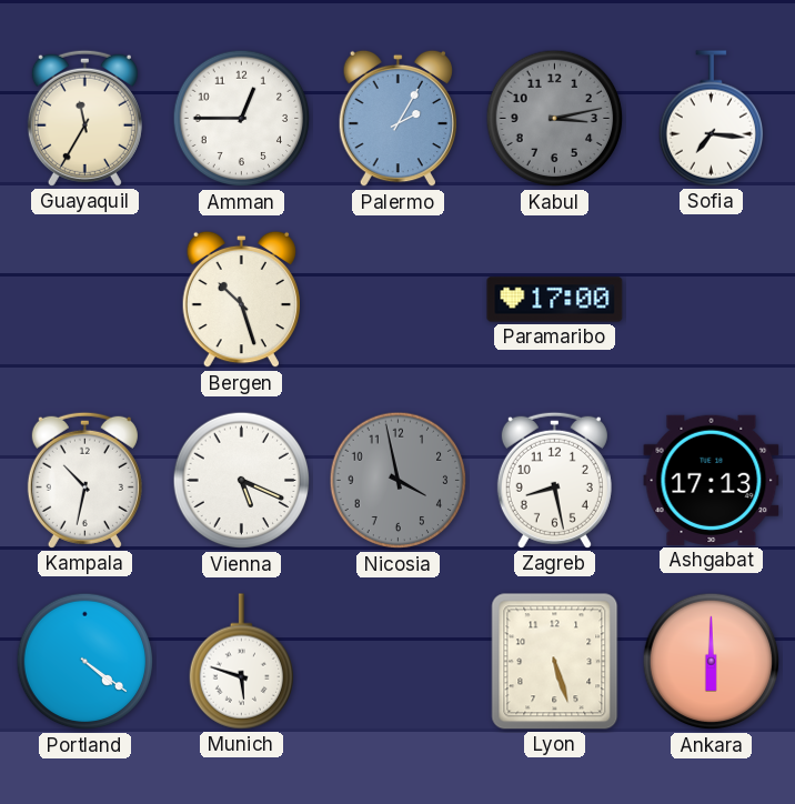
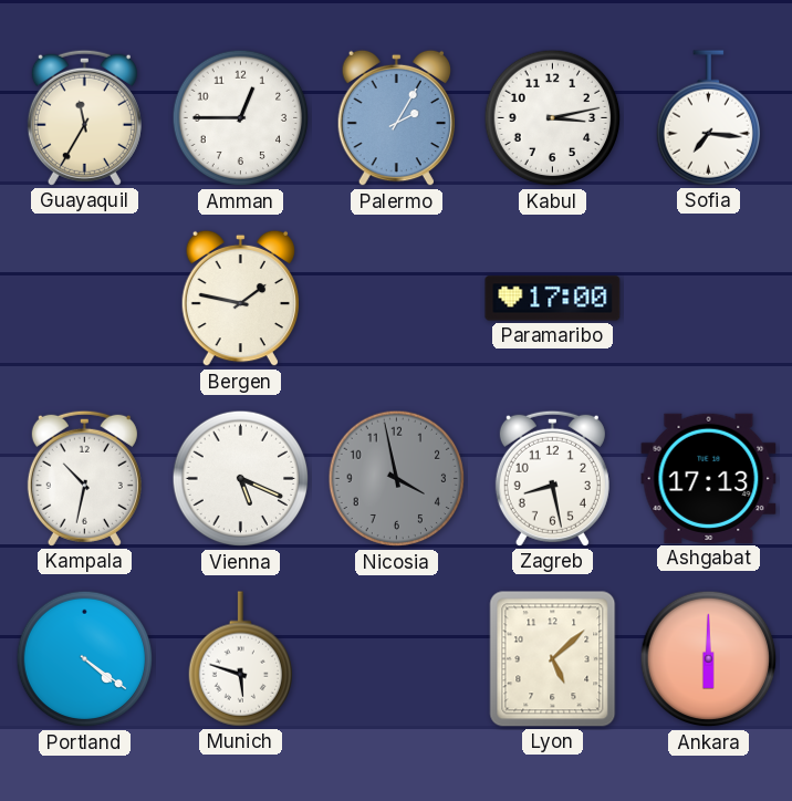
Kabul dial: grey -> white
Bergen: 10:27 -> 1:47
Lyon: 5:27 -> 5:08
